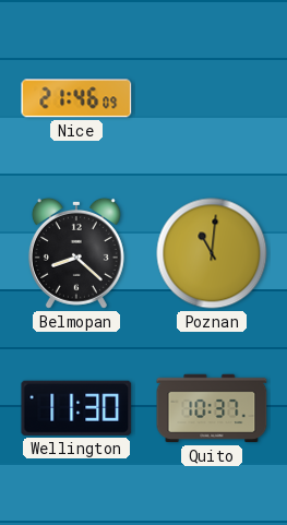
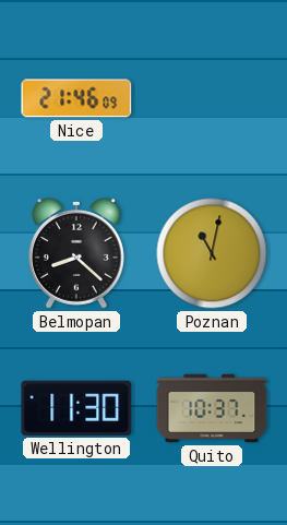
Poznan: 11:01 -> 11:02
